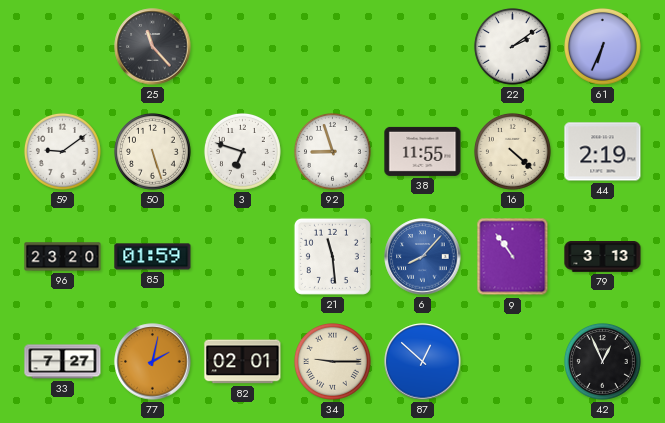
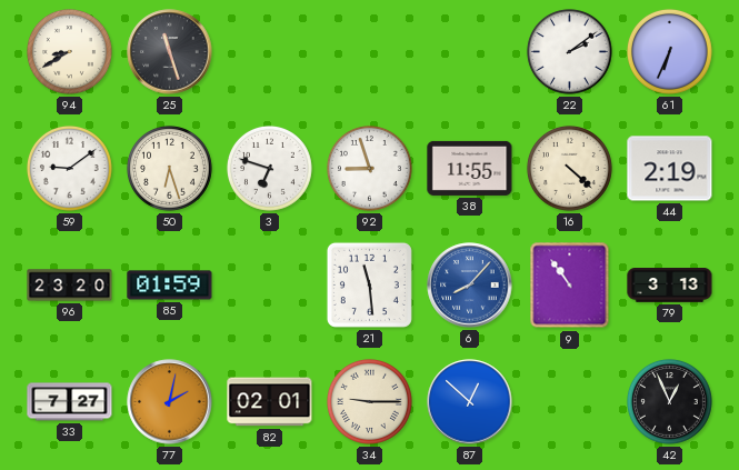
94: none -> 8:40
25: 11:23 -> 11:27
50: 5:27 -> 6:27
